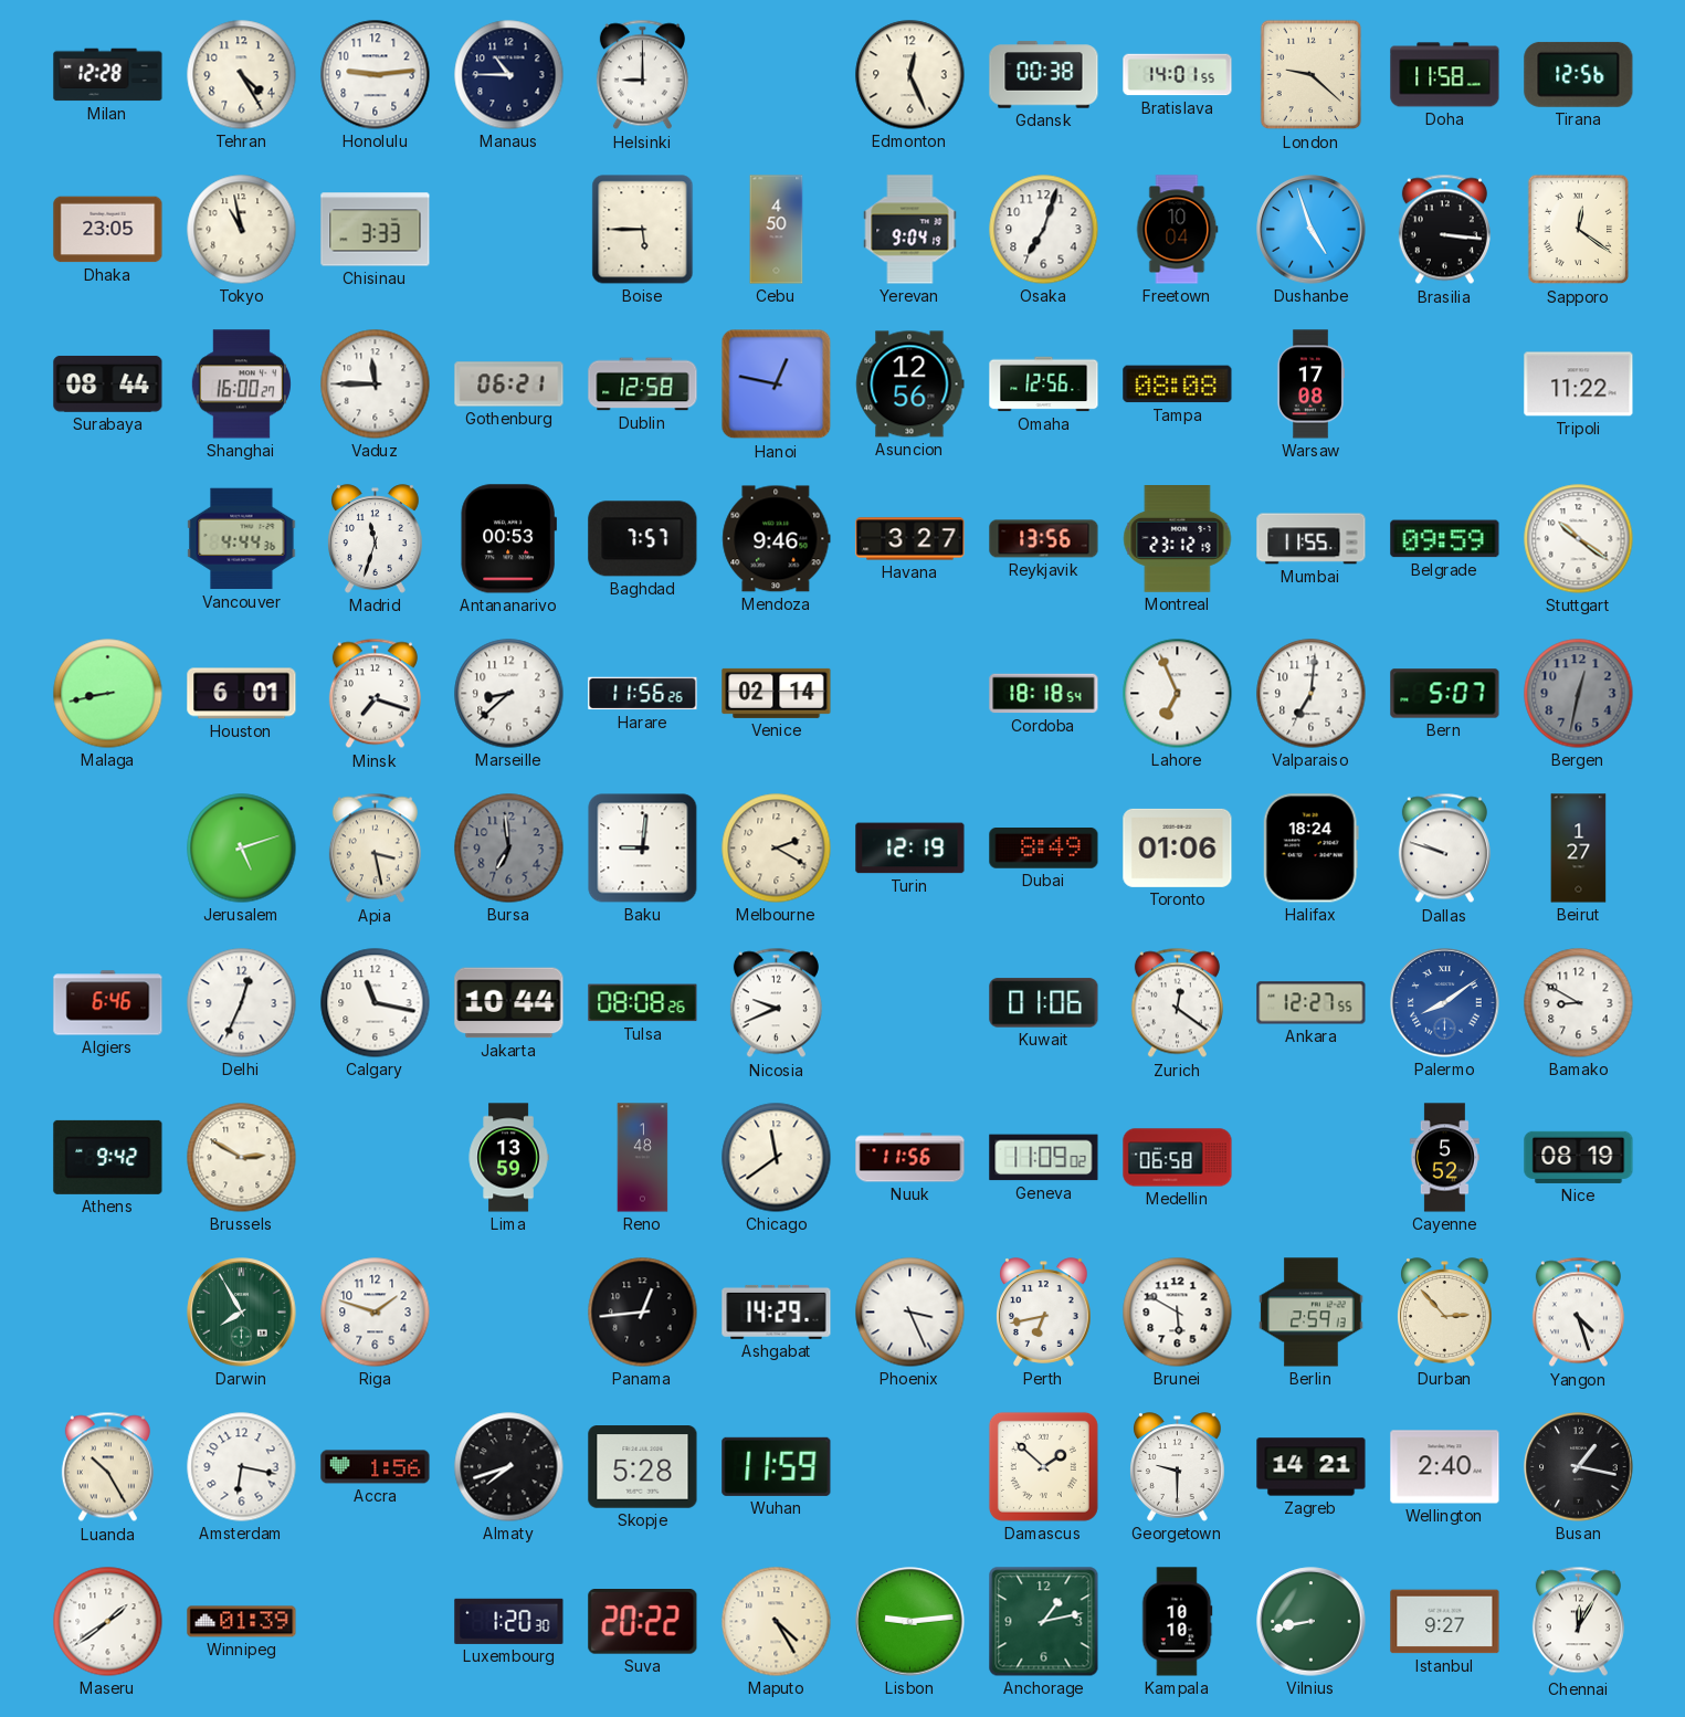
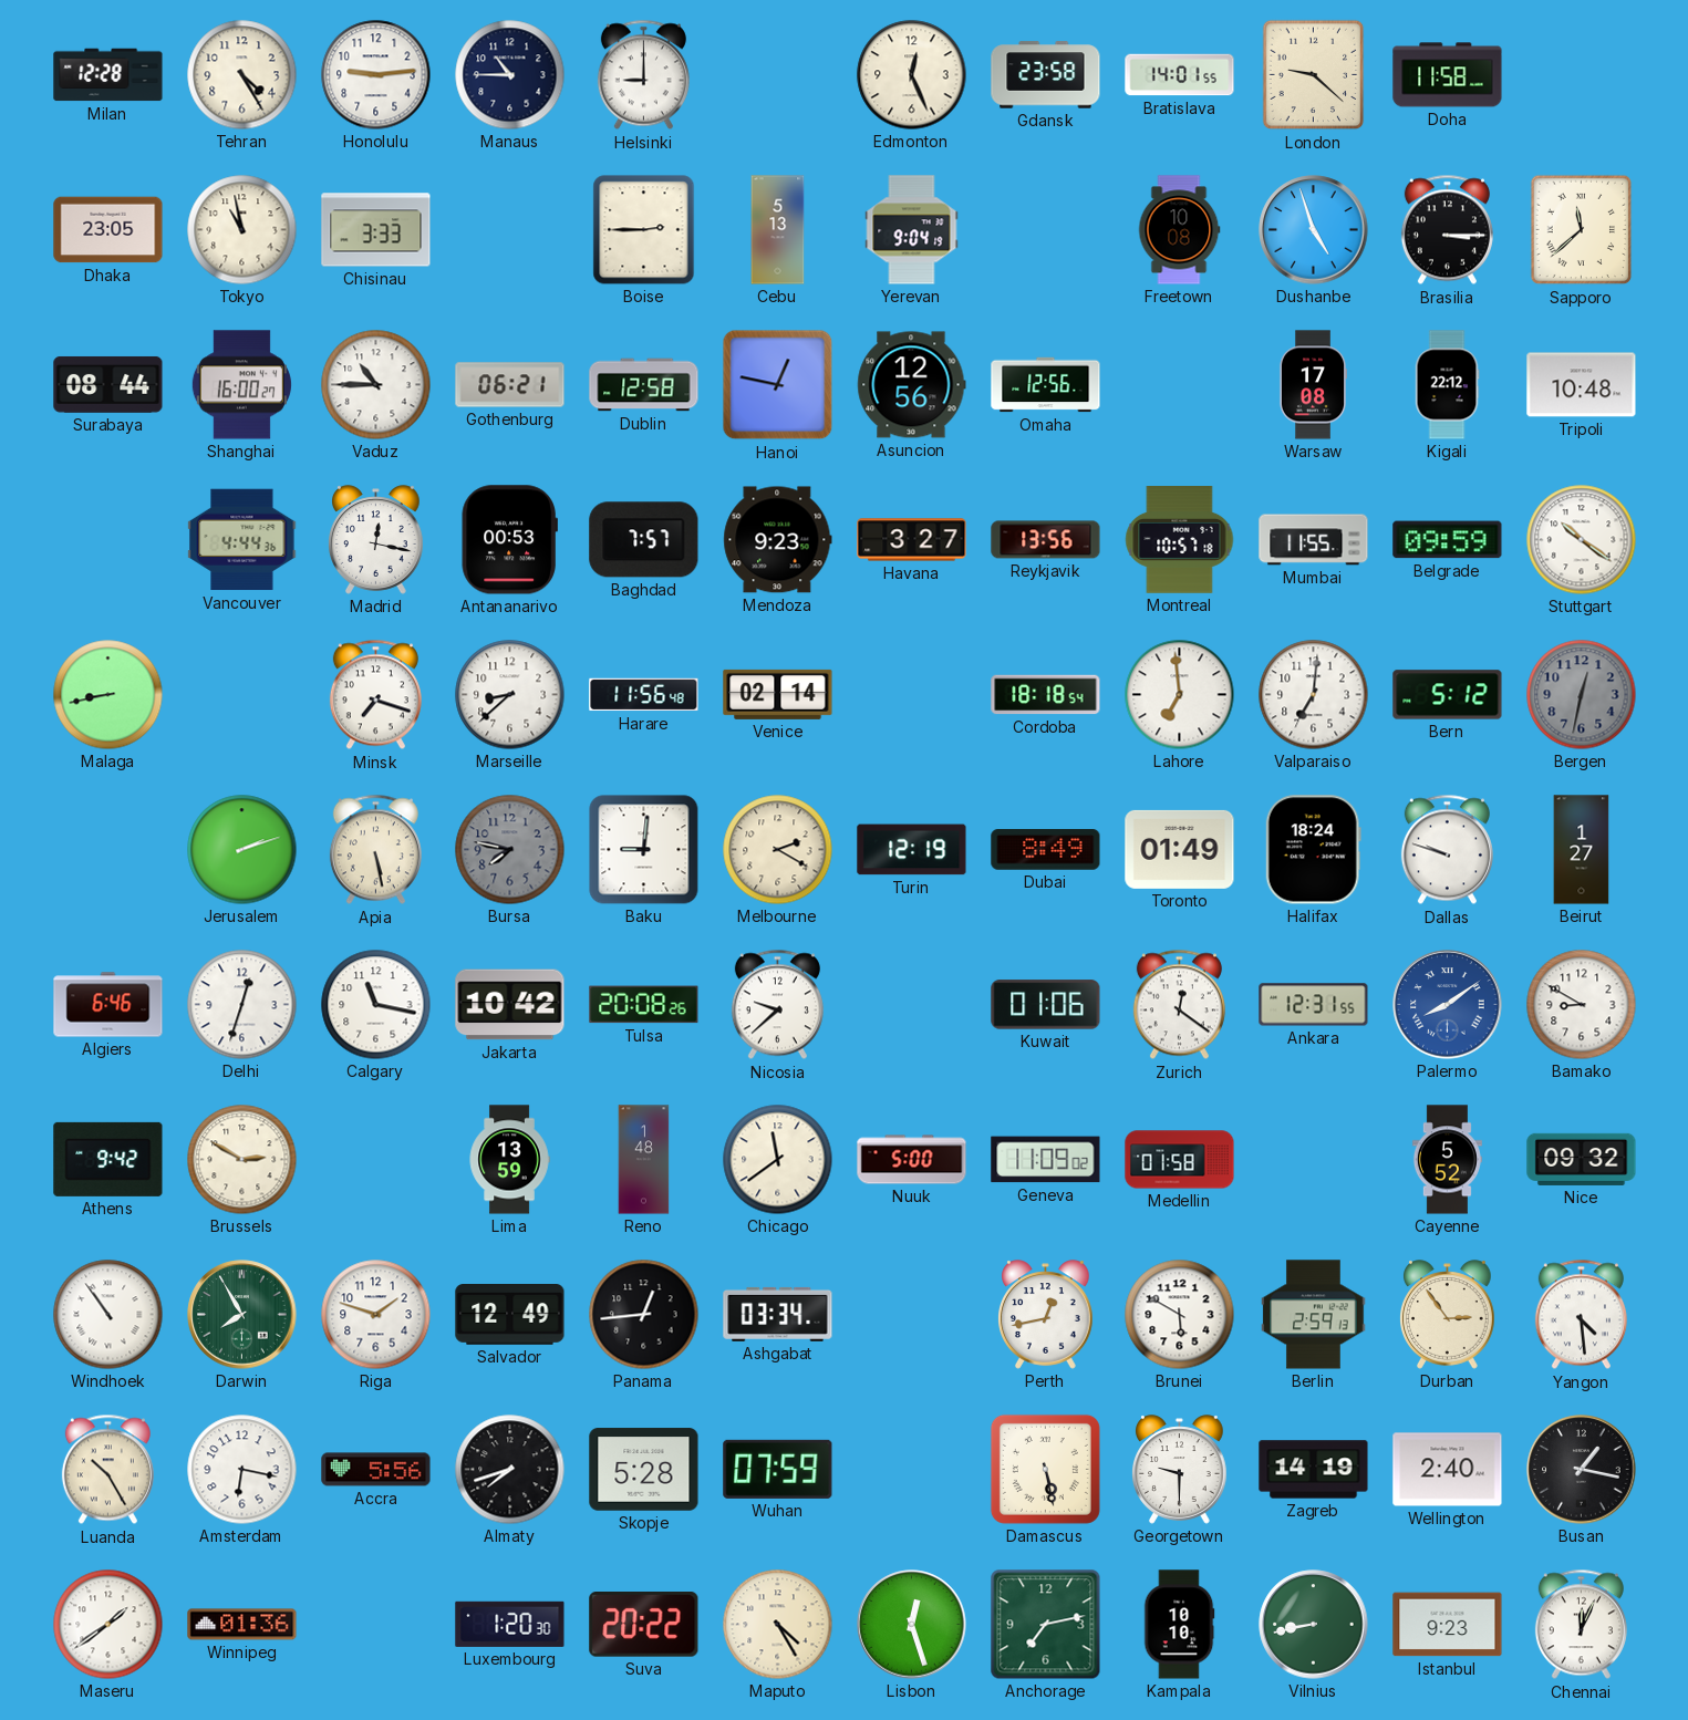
Gdansk: 00:38 -> 23:58
Tirana: 12:56 -> none
Boise: 5:45 -> 2:45
Cebu: 4:50 -> 5:13
Osaka: 7:03 -> none
Freetown: 10:04 -> 10:08
Brasilia: 3:16 -> 3:15
Sapporo: 12:21 -> 11:38
Vaduz: 11:45 -> 10:45
Tampa: 08:08 -> none
Kigali: none -> 22:12
Tripoli: 11:22 -> 10:48
Madrid: 11:33 -> 12:17
Mendoza: 9:46 -> 9:23
Montreal: 23:12 -> 10:57
Houston: 6:01 -> none
Harare: 11:56:26 -> 11:56:48
Lahore: 6:56 -> 6:59
Bern: 5:07 -> 5:12
Jerusalem: 5:12 -> 2:12
Apia: 3:28 -> 5:28
Bursa: 6:59 -> 7:47
Toronto: 01:06 -> 01:49
Delhi: 12:34 -> 12:33
Jakarta: 10:44 -> 10:42
Tulsa: 08:08 -> 20:08
Nicosia: 9:41 -> 9:38
Ankara: 12:27 -> 12:31
Nuuk: 11:56 -> 5:00
Medellin: 06:58 -> 01:58
Nice: 08:19 -> 09:32
Windhoek: none -> 10:54
Salvador: none -> 12:49
Ashgabat: 14:29 -> 03:34
Phoenix: 3:26 -> none
Perth: 6:43 -> 12:43
Durban: 2:53 -> 2:54
Yangon: 4:27 -> 4:29
Accra: 1:56 -> 5:56
Wuhan: 11:59 -> 07:59
Damascus: 1:52 -> 5:28
Zagreb: 14:21 -> 14:19
Winnipeg: 01:39 -> 01:36
Lisbon: 9:14 -> 12:27
Anchorage: 1:13 -> 7:13
Istanbul: 9:27 -> 9:23
Chennai: 12:05 -> 12:04
